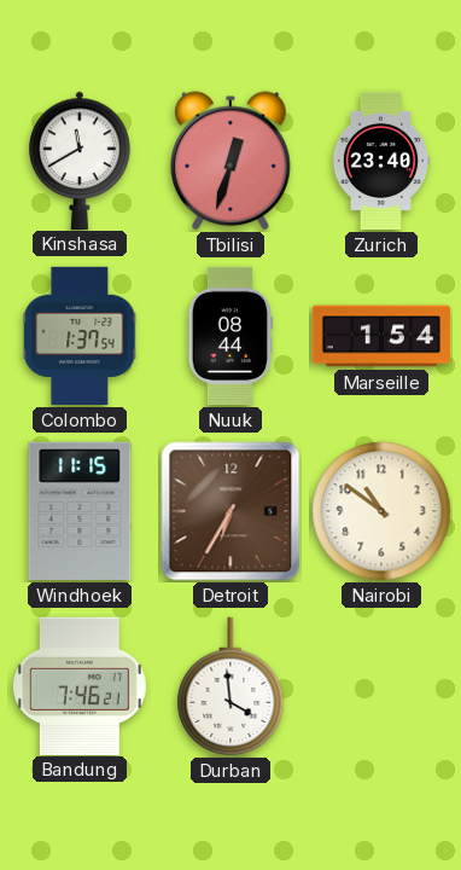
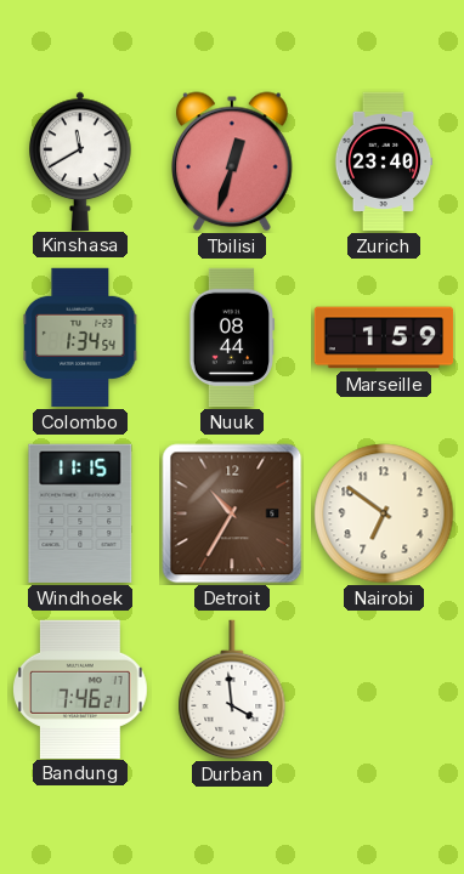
Colombo: 1:37 -> 1:34
Marseille: 1:54 -> 1:59
Detroit: 6:35 -> 10:35
Nairobi: 10:51 -> 6:51
